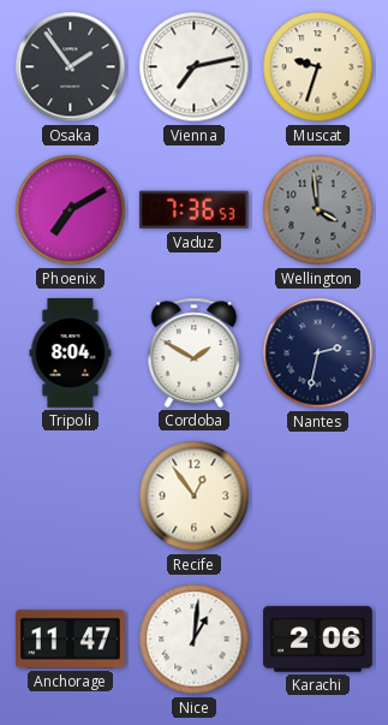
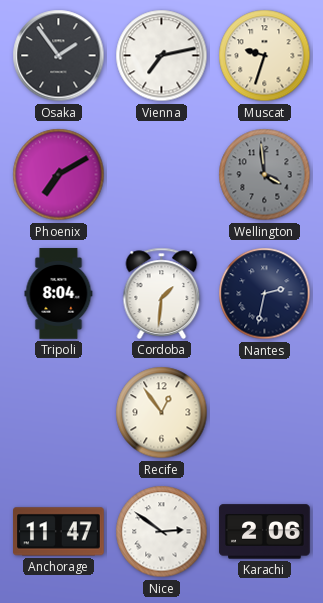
Vaduz: 7:36 -> none
Cordoba: 1:50 -> 1:31
Nice: 1:01 -> 2:51
